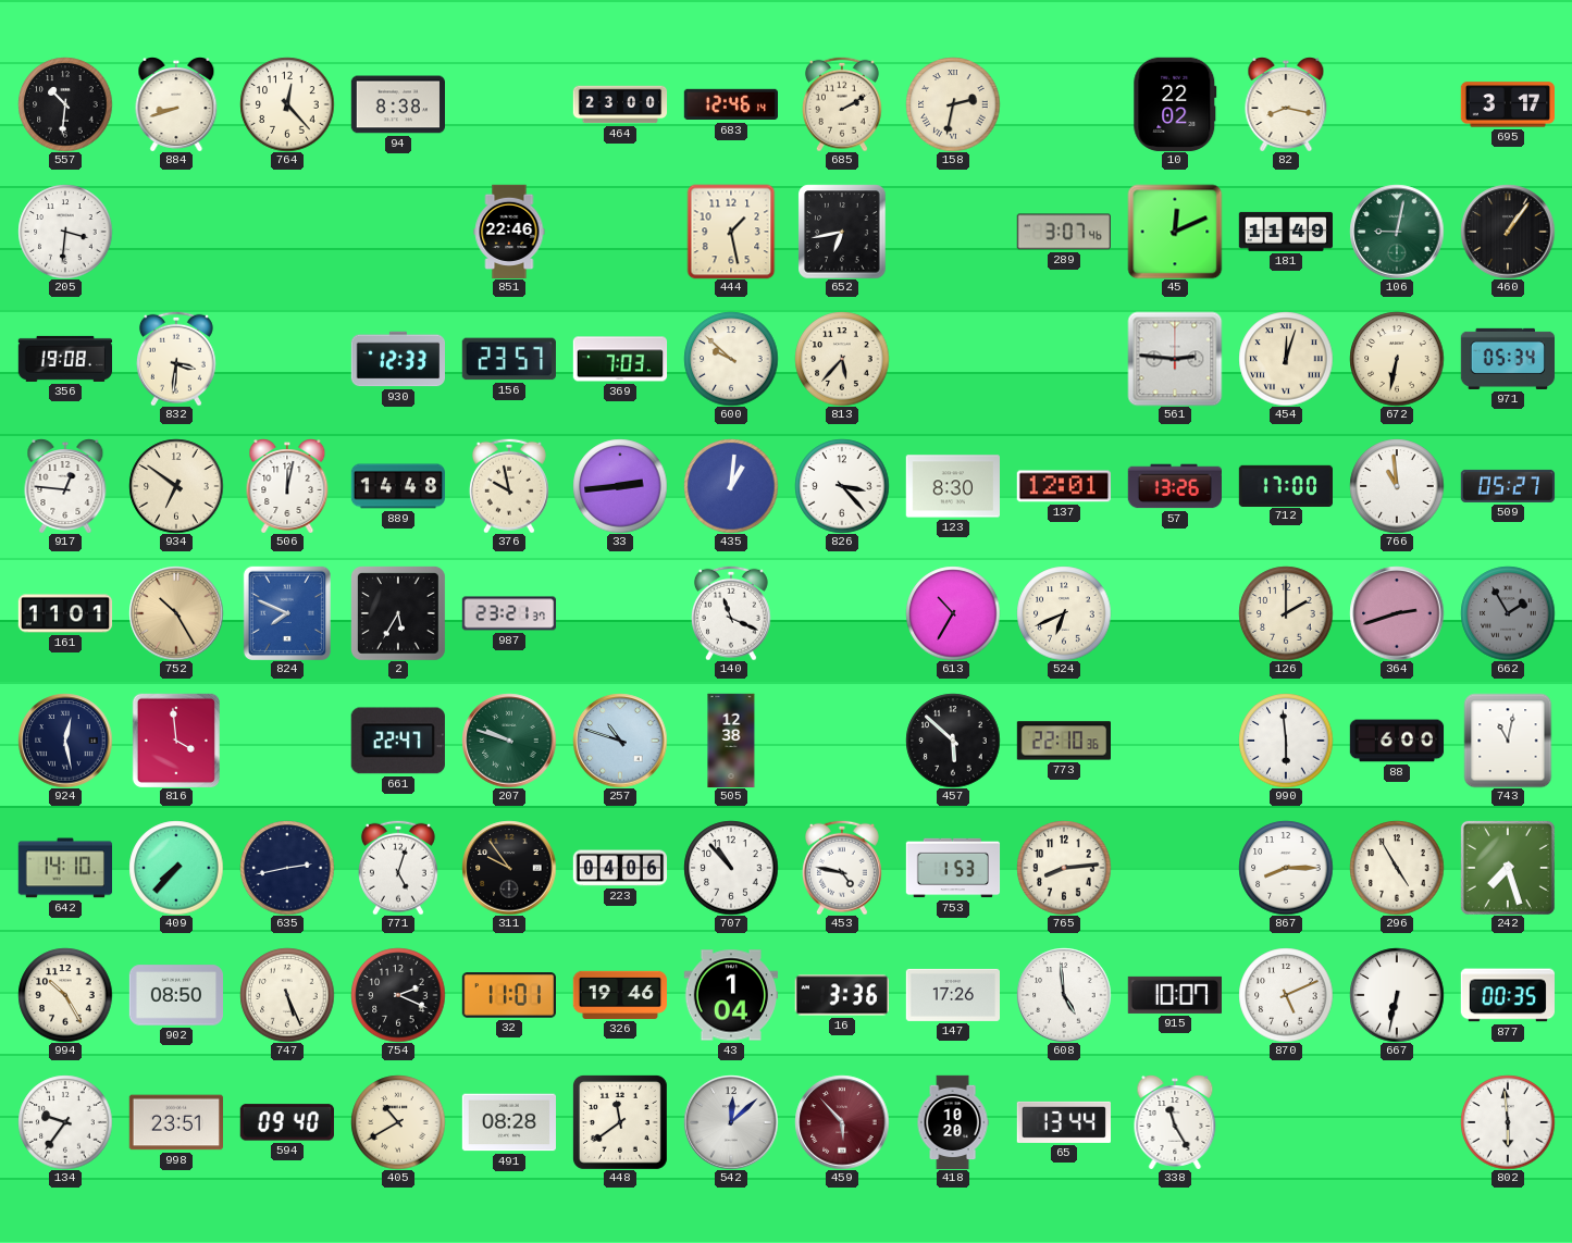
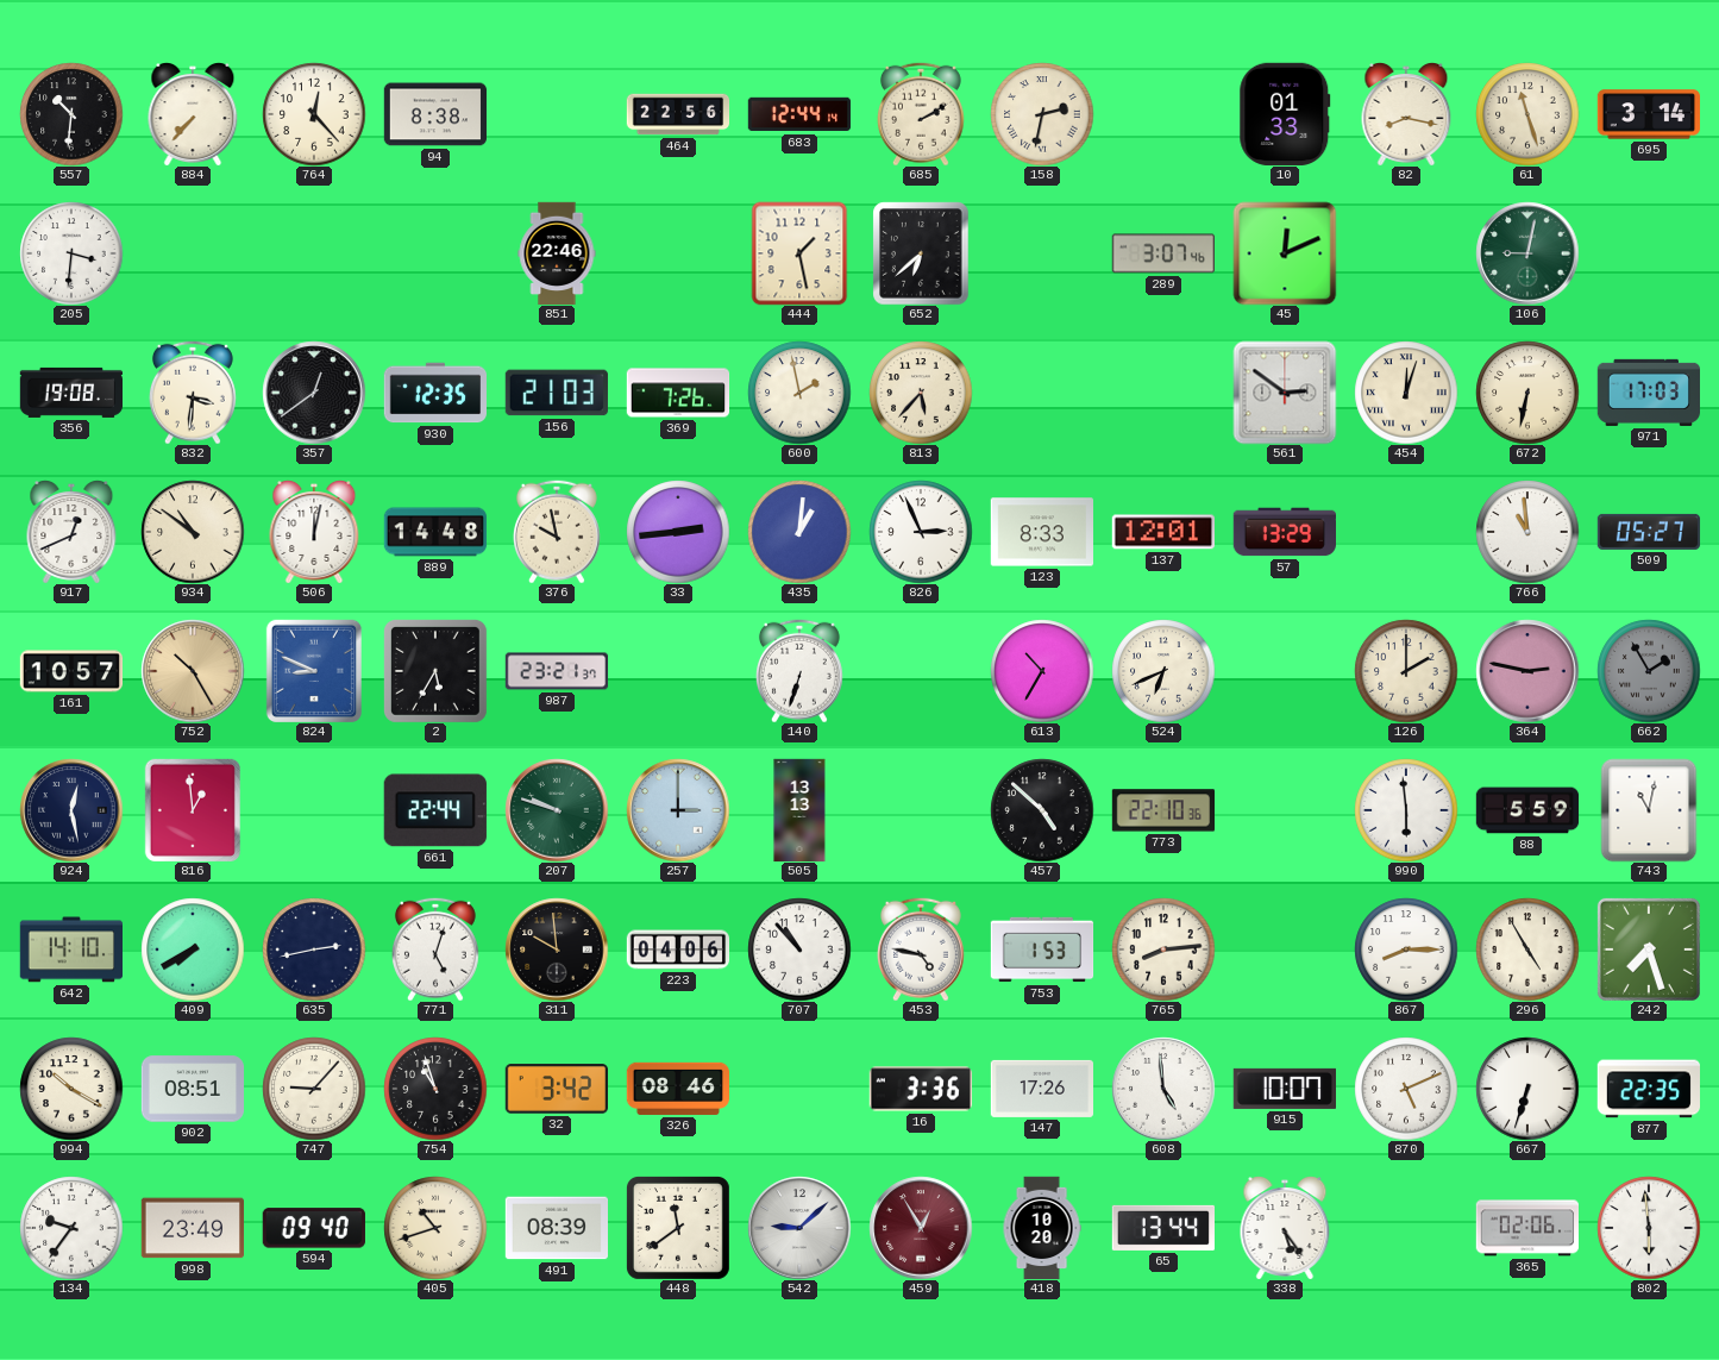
884: 8:42 -> 7:37
464: 23:00 -> 22:56
683: 12:46 -> 12:44
10: 22:02 -> 01:33
61: none -> 11:27
695: 3:17 -> 3:14
652: 6:43 -> 6:38
181: 11:49 -> none
460: 1:06 -> none
357: none -> 12:39
930: 12:33 -> 12:35
156: 23:57 -> 21:03
369: 7:03 -> 7:26
600: 9:52 -> 1:58
561: 2:46 -> 2:51
971: 05:34 -> 17:03
917: 12:46 -> 12:41
934: 6:51 -> 10:51
826: 3:23 -> 2:56
123: 8:30 -> 8:33
57: 13:26 -> 13:29
712: 17:00 -> none
161: 11:01 -> 10:57
824: 7:49 -> 8:49
140: 11:19 -> 6:33
364: 2:42 -> 2:47
816: 3:59 -> 12:59
661: 22:47 -> 22:44
257: 10:48 -> 3:00
505: 12:38 -> 13:13
457: 5:52 -> 4:52
88: 6:00 -> 5:59
409: 7:37 -> 7:40
311: 9:54 -> 9:59
994: 10:25 -> 10:20
902: 08:50 -> 08:51
747: 5:26 -> 9:07
754: 2:19 -> 10:57
32: 11:01 -> 3:42
326: 19:46 -> 08:46
43: 1:04 -> none
667: 6:32 -> 6:33
877: 00:35 -> 22:35
998: 23:51 -> 23:49
405: 10:40 -> 10:42
491: 08:28 -> 08:39
542: 12:08 -> 9:08
459: 5:53 -> 12:55
338: 11:25 -> 5:24
365: none -> 02:06
